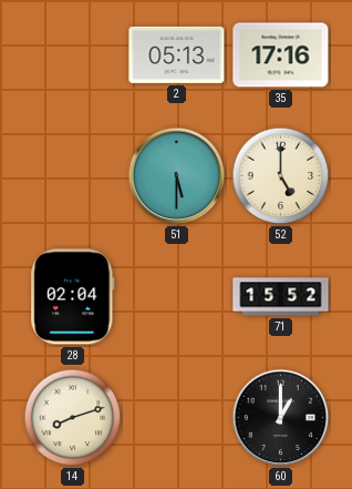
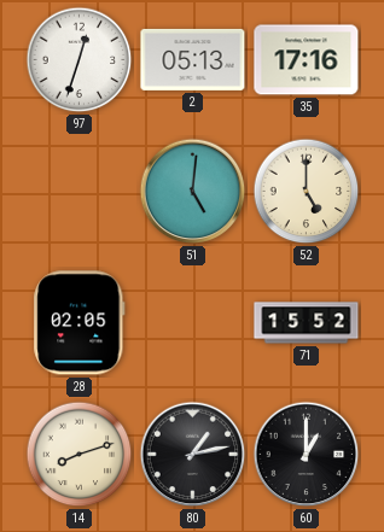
97: none -> 12:33
51: 5:30 -> 5:01
28: 02:04 -> 02:05
80: none -> 1:13
